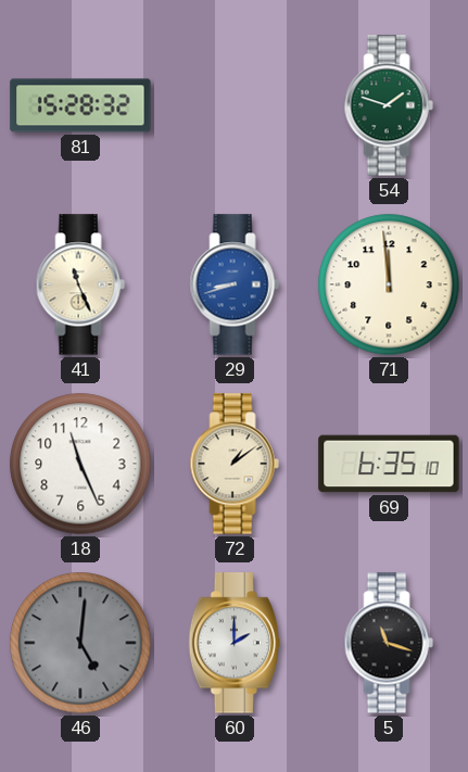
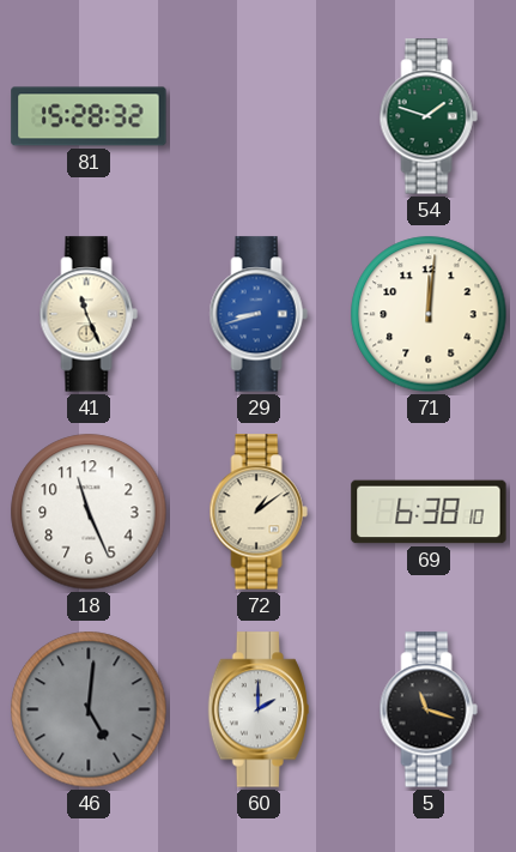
71: 11:59 -> 12:01
69: 6:35 -> 6:38
